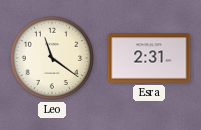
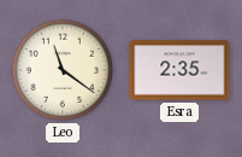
Esra: 2:31 -> 2:35
